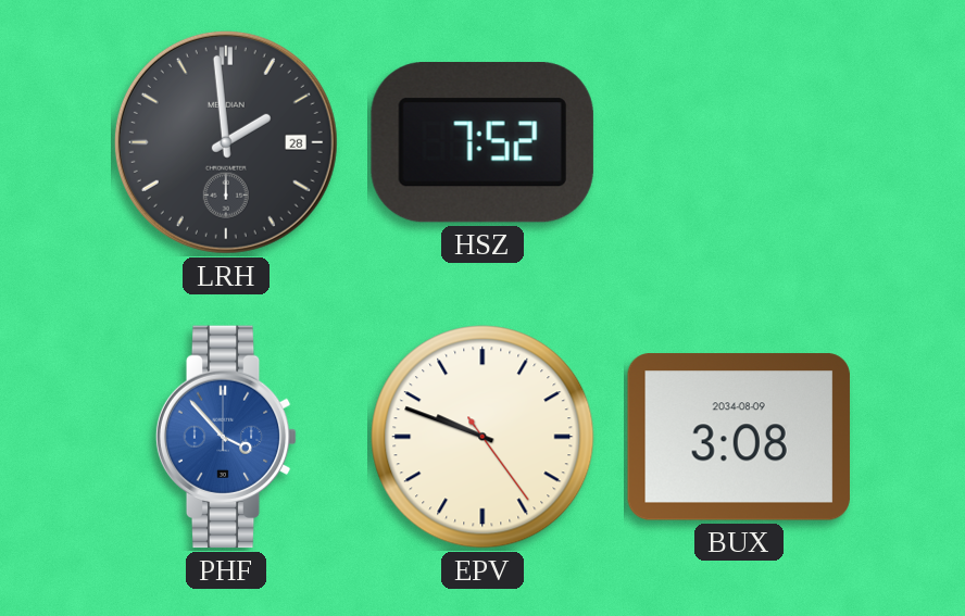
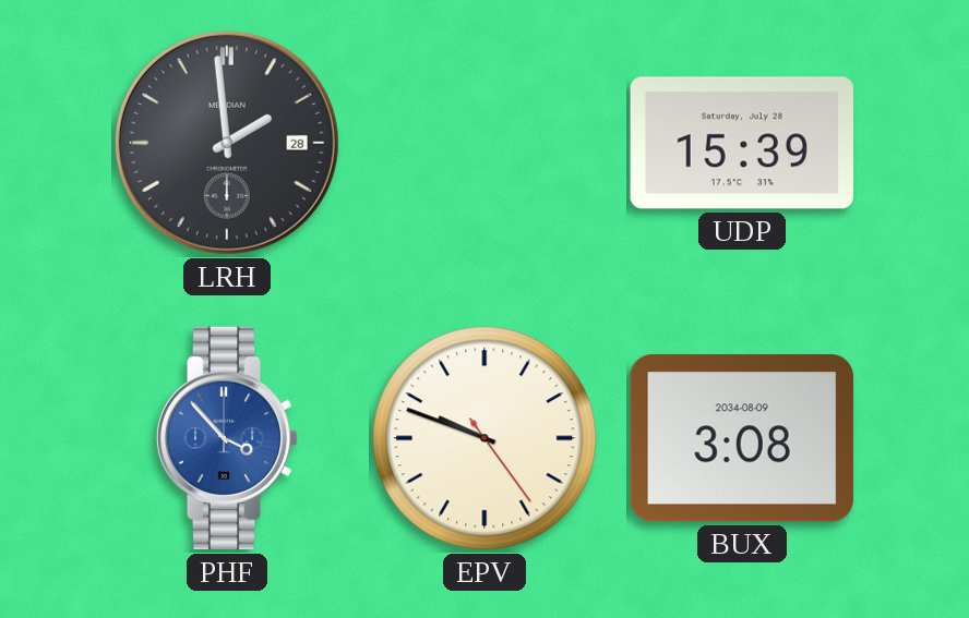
HSZ: 7:52 -> none
UDP: none -> 15:39
